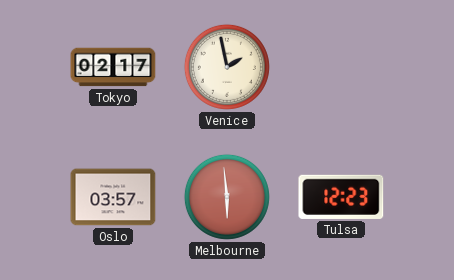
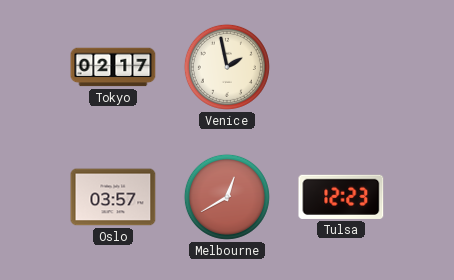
Melbourne: 5:59 -> 12:40
